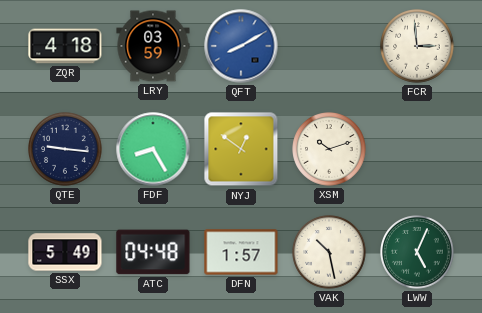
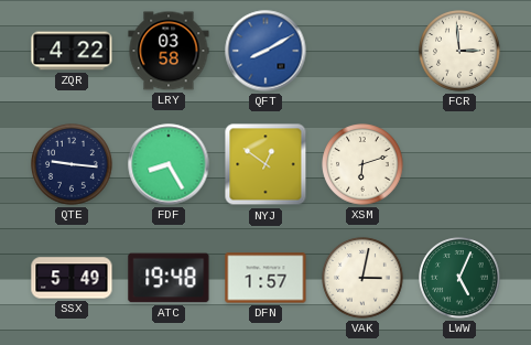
ZQR: 4:18 -> 4:22
LRY: 03:59 -> 03:58
XSM: 10:12 -> 6:12
ATC: 04:48 -> 19:48
VAK: 10:28 -> 3:02
